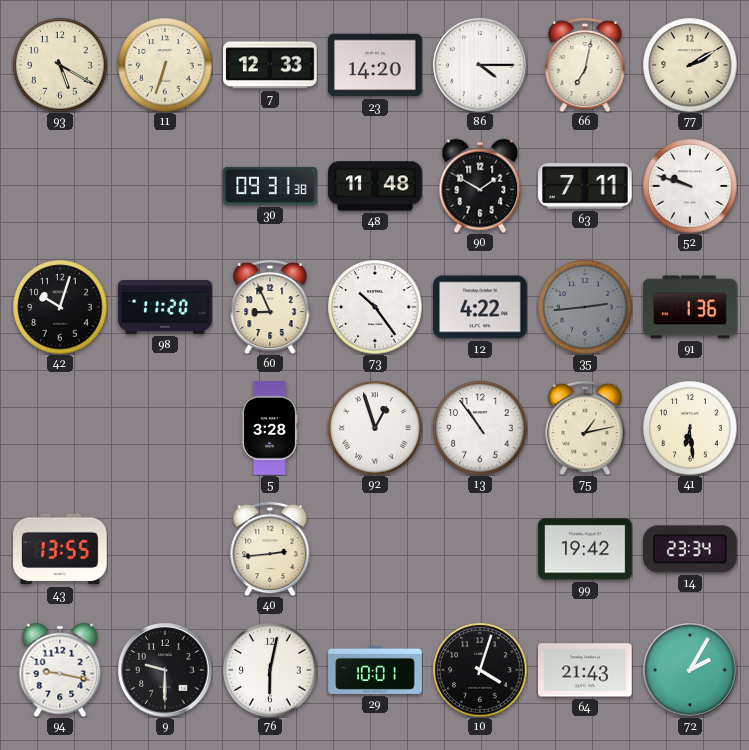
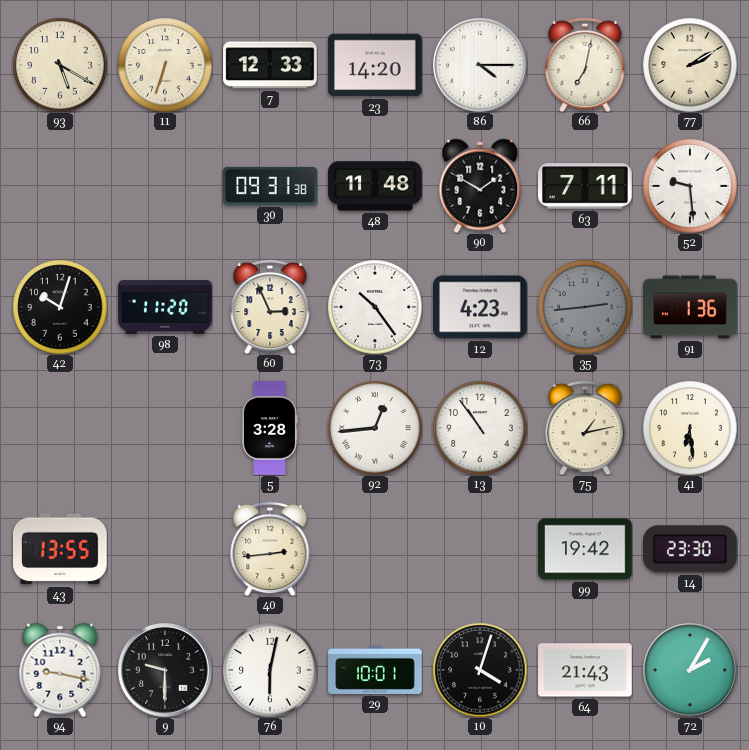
52: 9:48 -> 9:29
60: 8:56 -> 2:56
12: 4:22 -> 4:23
92: 12:57 -> 12:44
14: 23:34 -> 23:30
